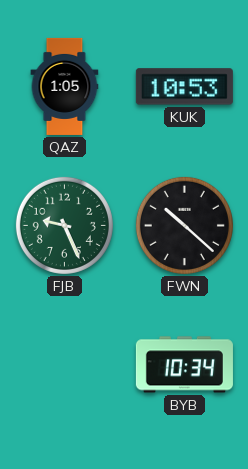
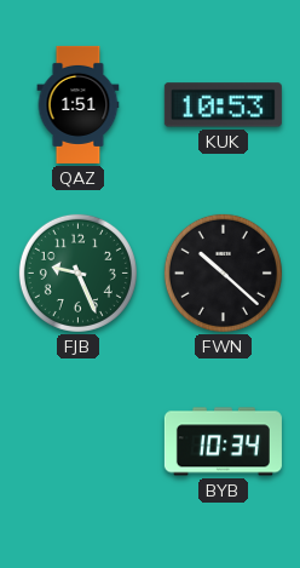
QAZ: 1:05 -> 1:51
